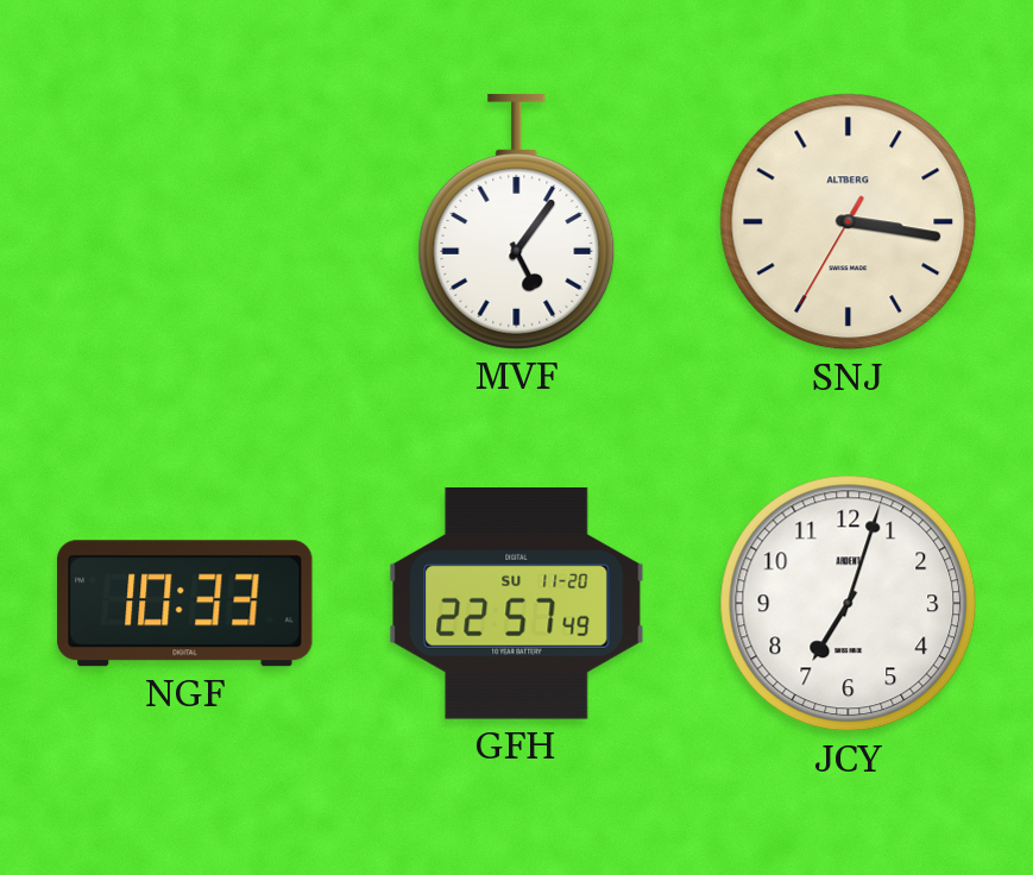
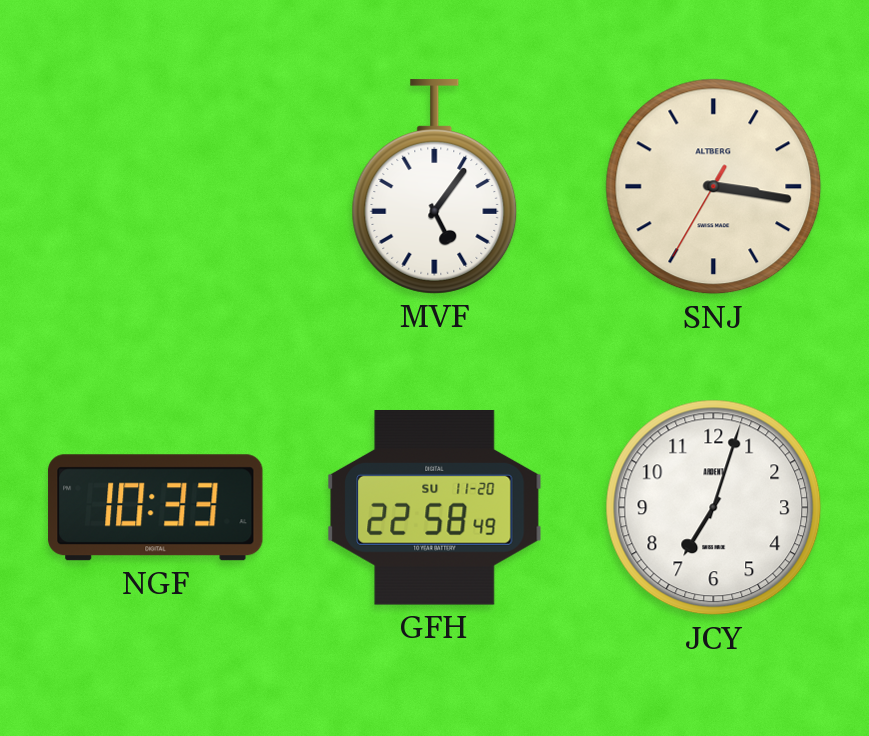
GFH: 22:57 -> 22:58
